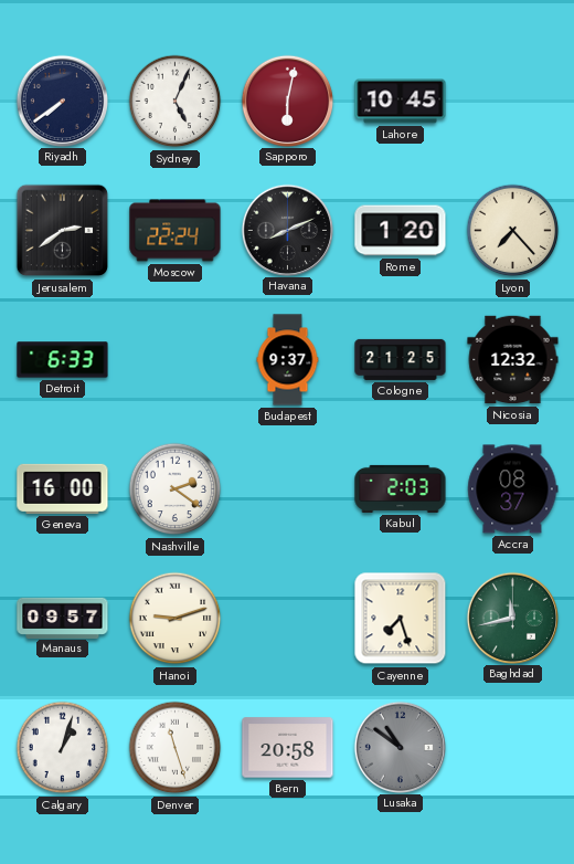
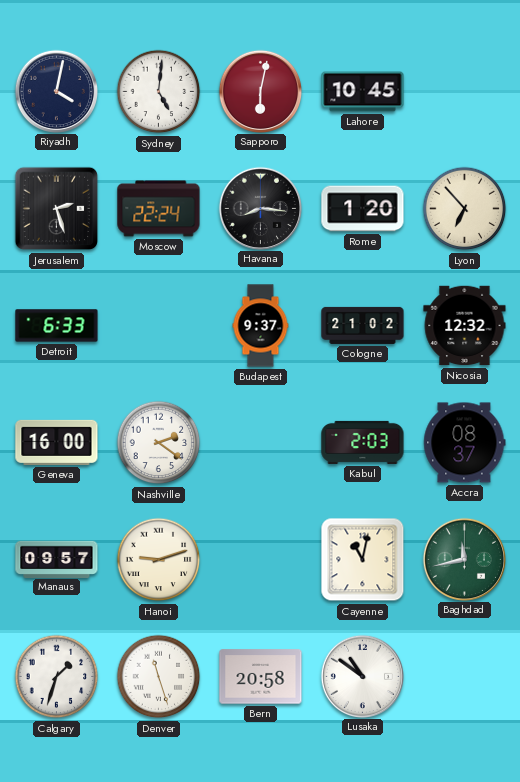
Riyadh: 7:39 -> 4:02
Sydney: 5:04 -> 5:01
Jerusalem: 2:39 -> 2:27
Havana: 8:11 -> 8:16
Lyon: 7:23 -> 6:53
Cologne: 21:25 -> 21:02
Cayenne: 7:27 -> 11:02
Calgary: 1:03 -> 1:33
Lusaka dial: grey -> white
